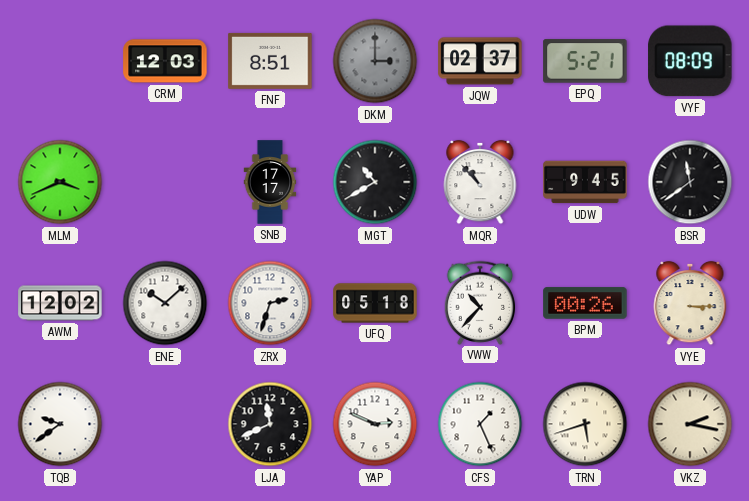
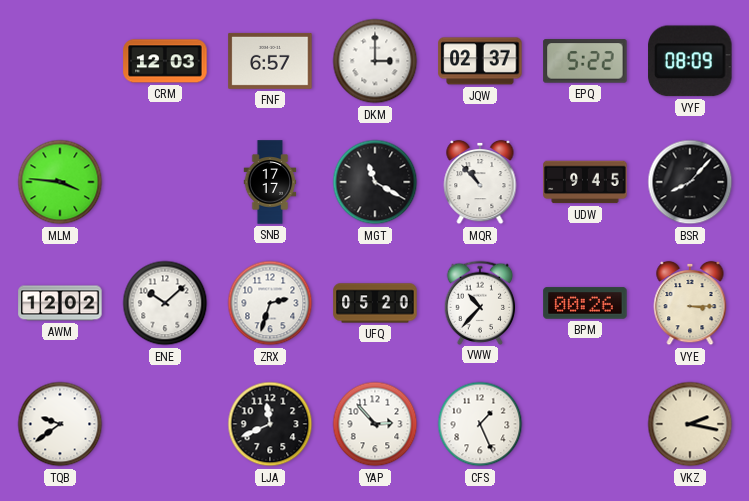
FNF: 8:51 -> 6:57
DKM dial: grey -> white
EPQ: 5:21 -> 5:22
MLM: 3:41 -> 3:46
MGT: 10:40 -> 11:20
BSR: 11:39 -> 8:07
UFQ: 05:18 -> 05:20
YAP: 2:49 -> 2:53
TRN: 5:42 -> none
